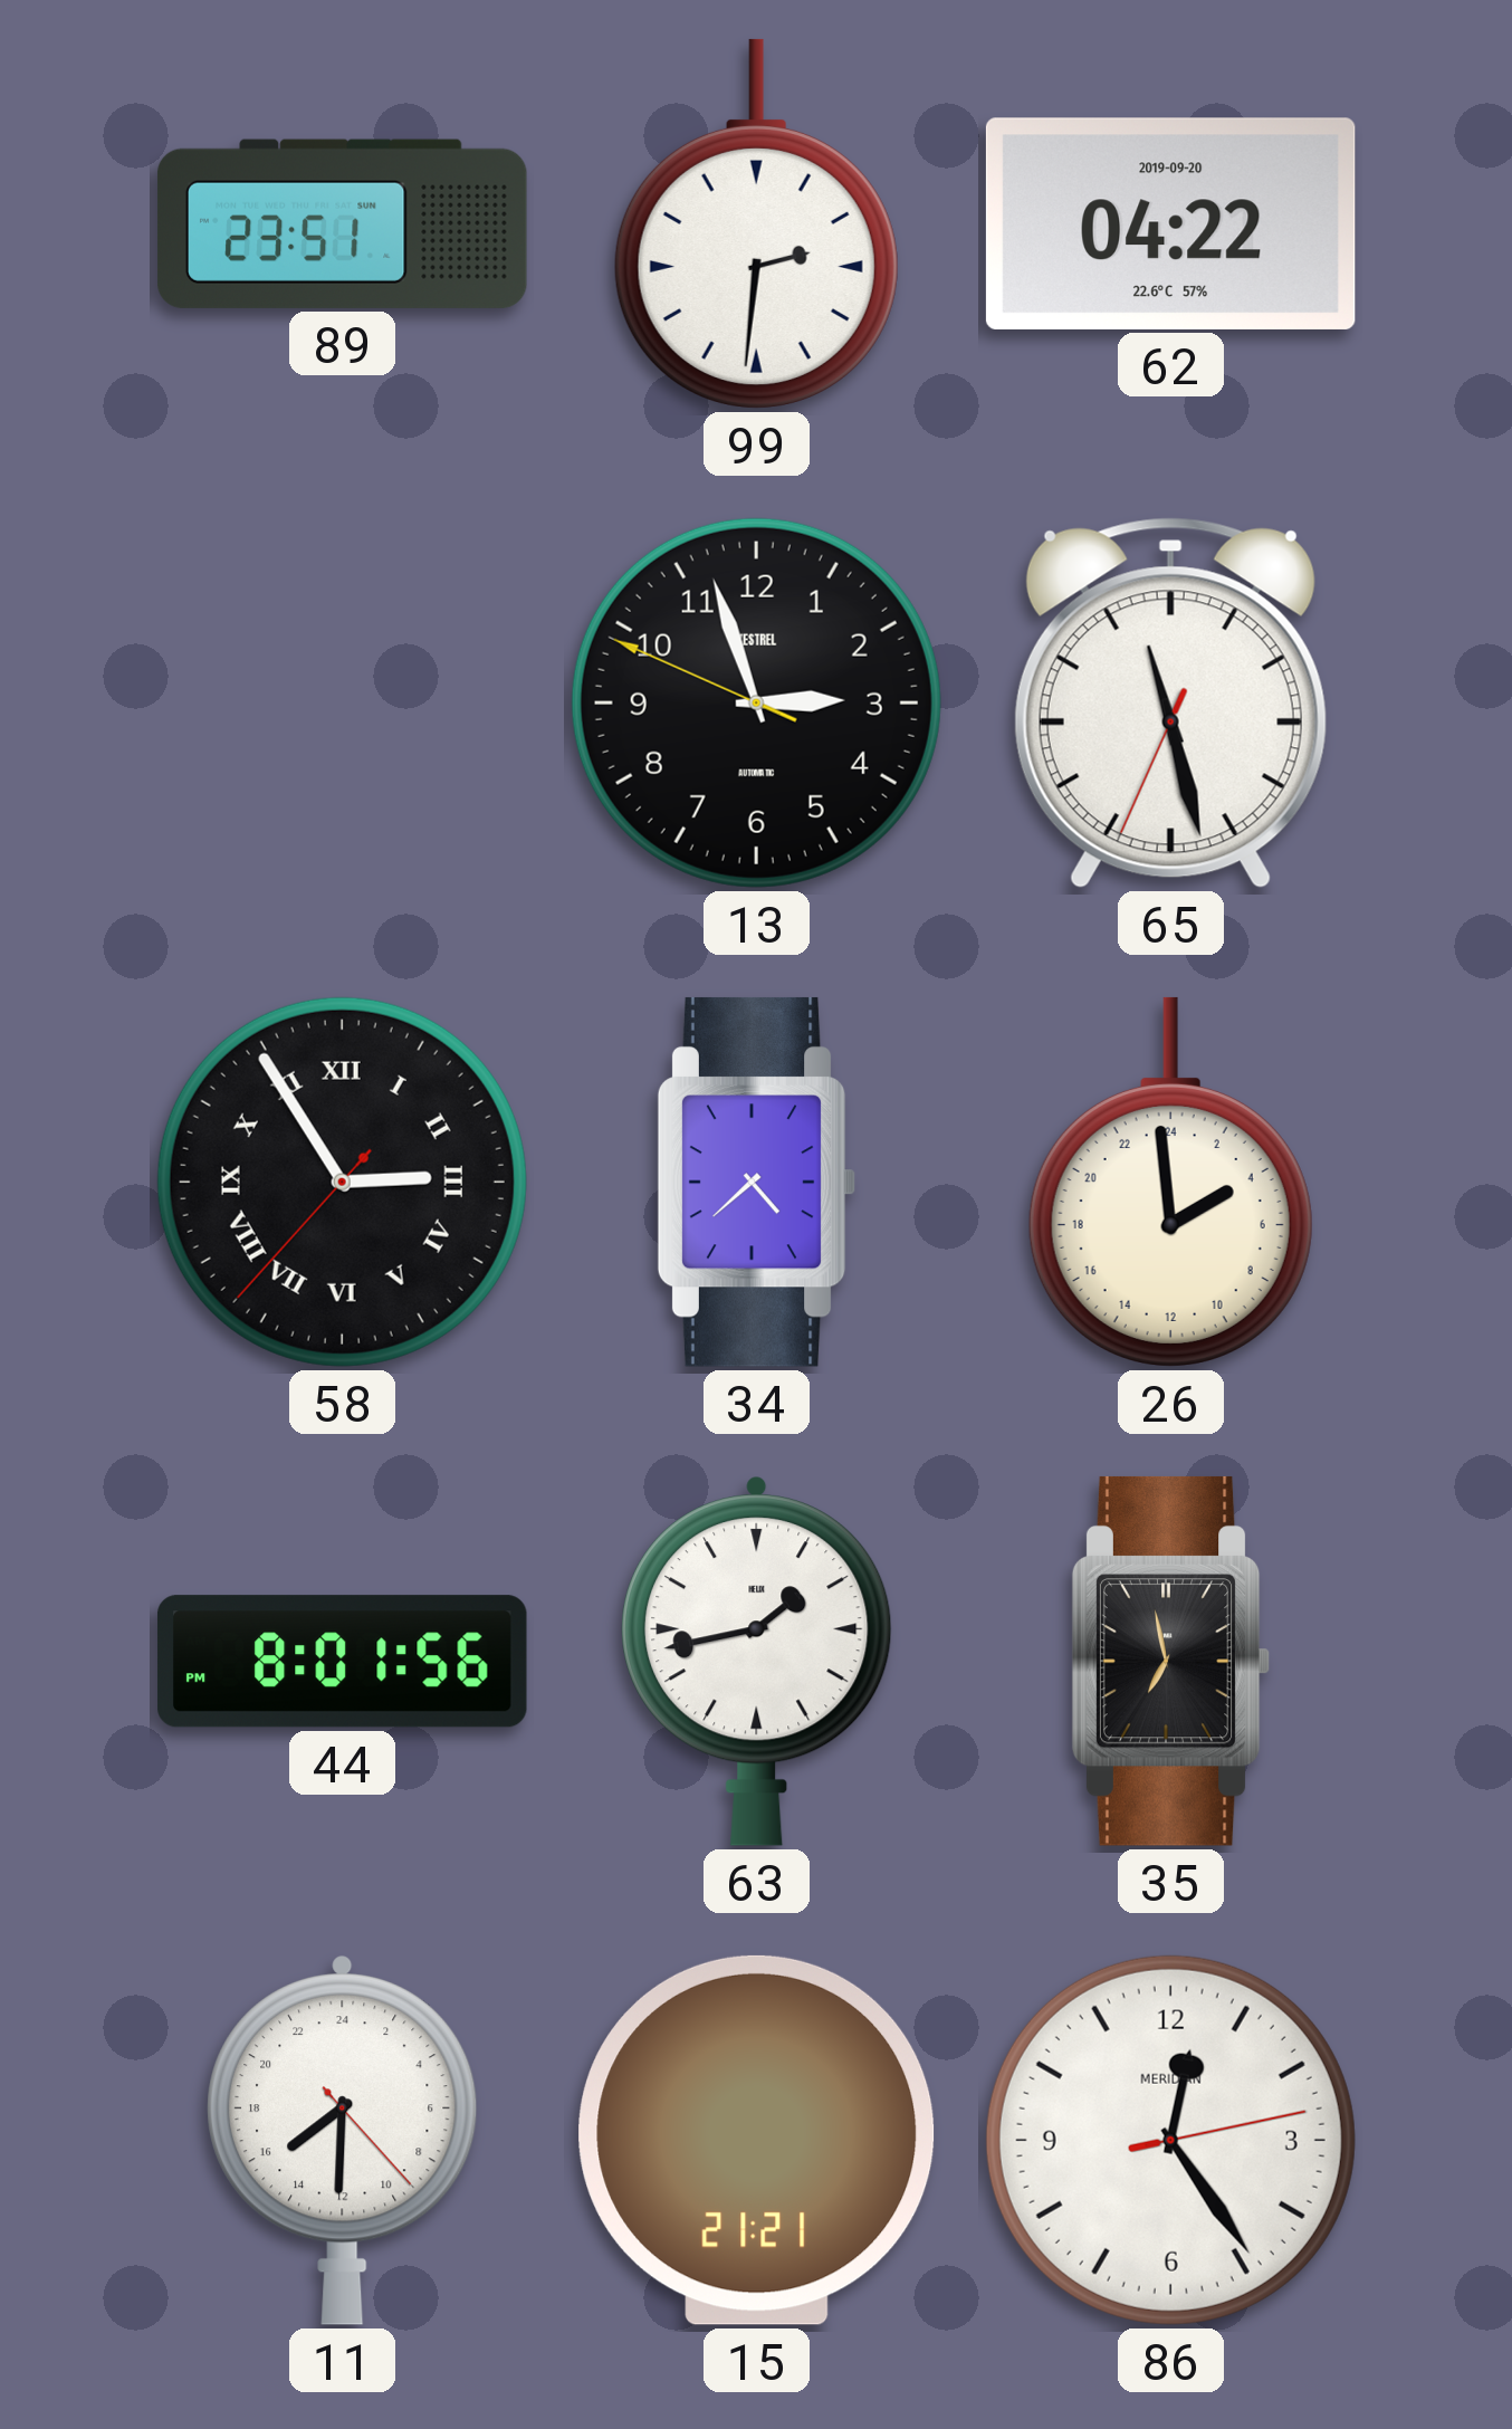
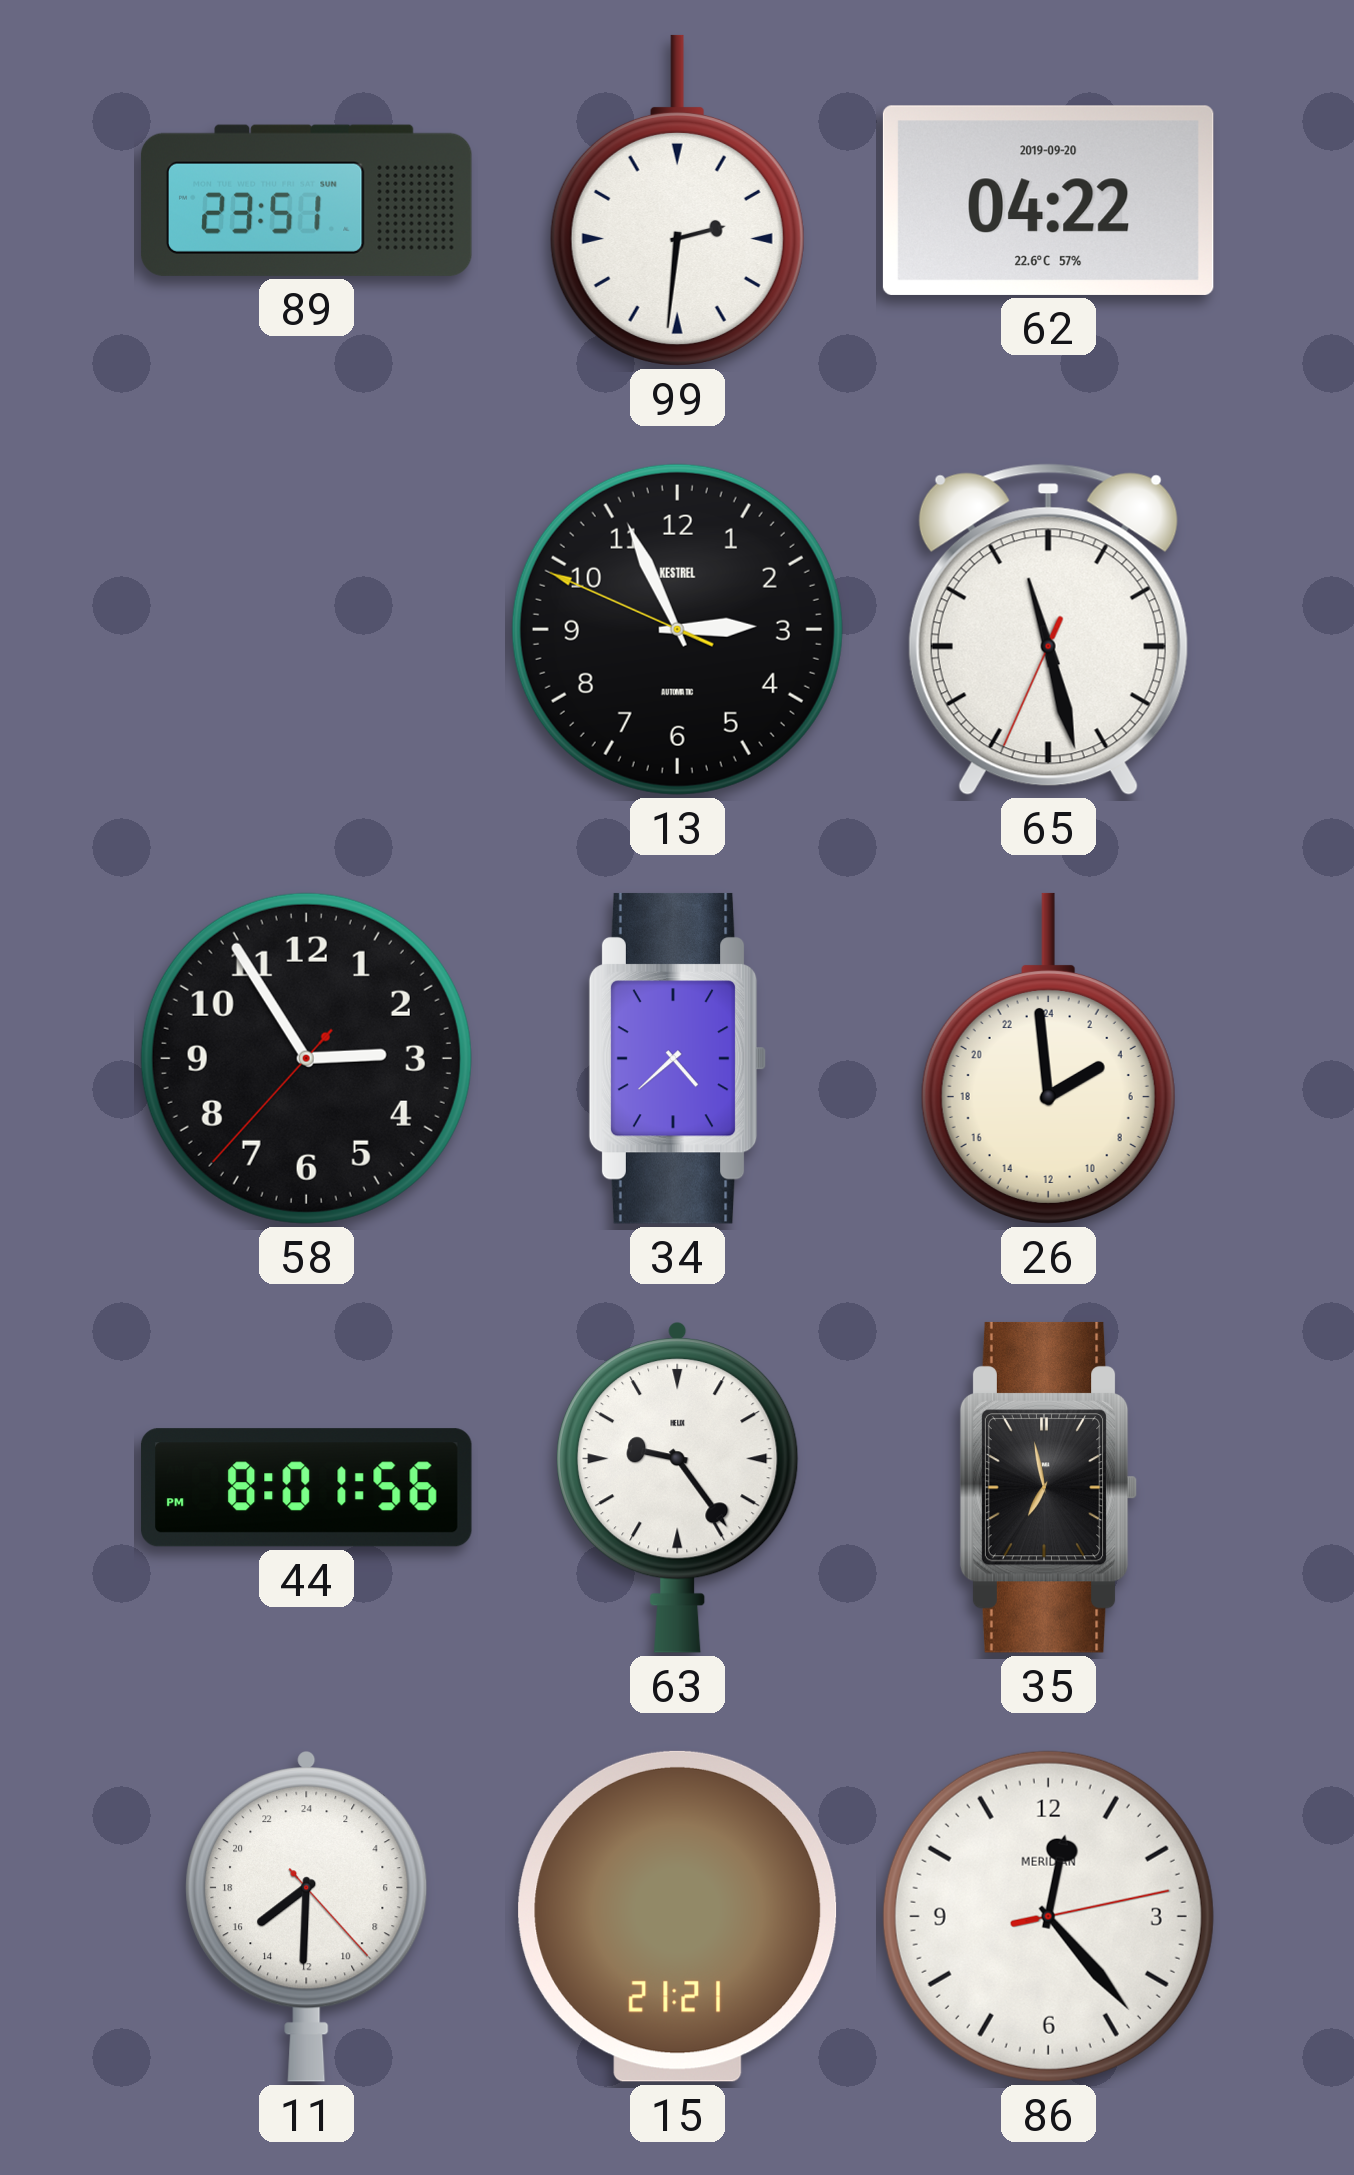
13: 2:56 -> 2:55
58 numerals: Roman -> Arabic
63: 1:43 -> 9:24
86: 12:24 -> 12:23
